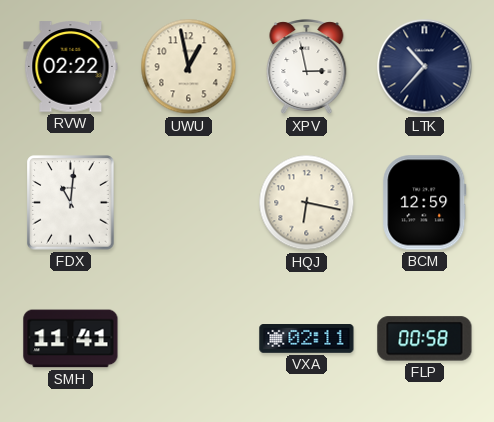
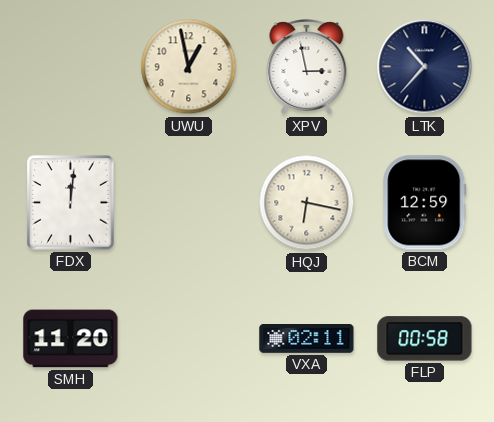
RVW: 02:22 -> none
FDX: 11:01 -> 12:01
SMH: 11:41 -> 11:20
